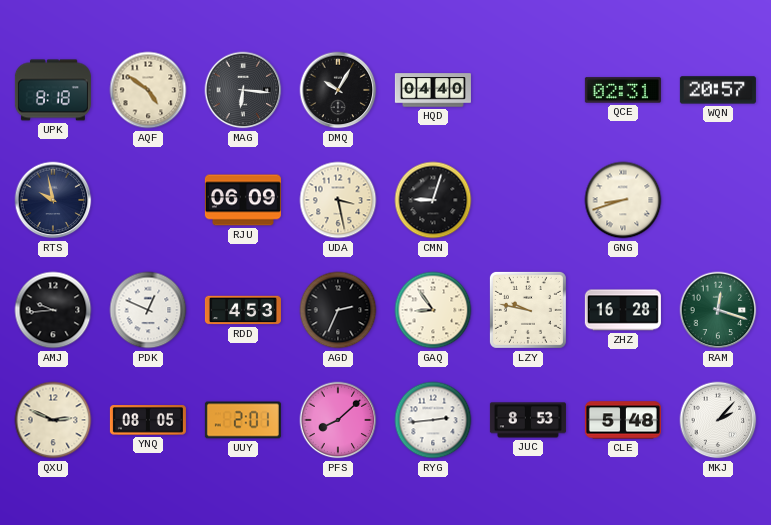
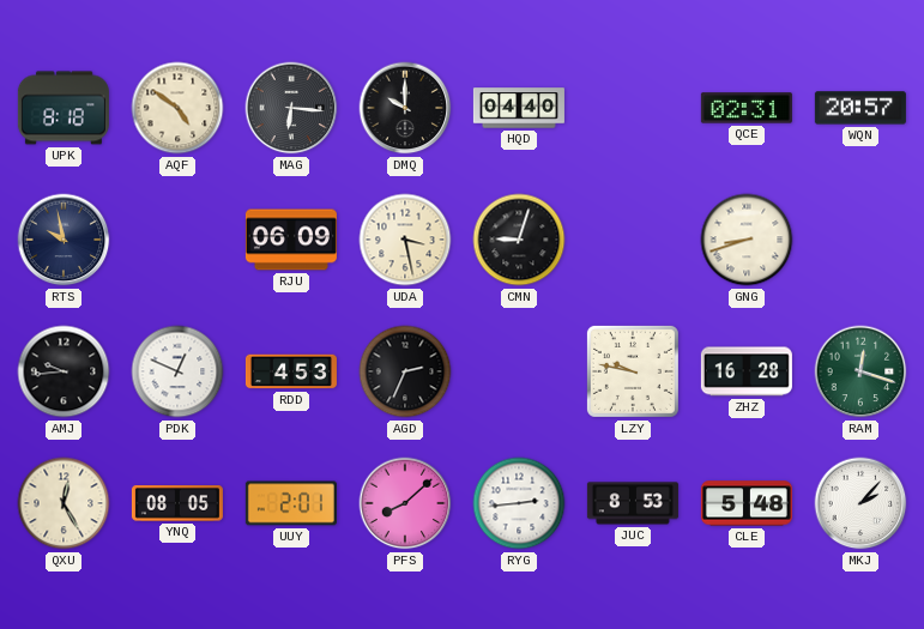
DMQ: 10:05 -> 10:00
GAQ: 8:54 -> none
QXU: 2:49 -> 12:25
